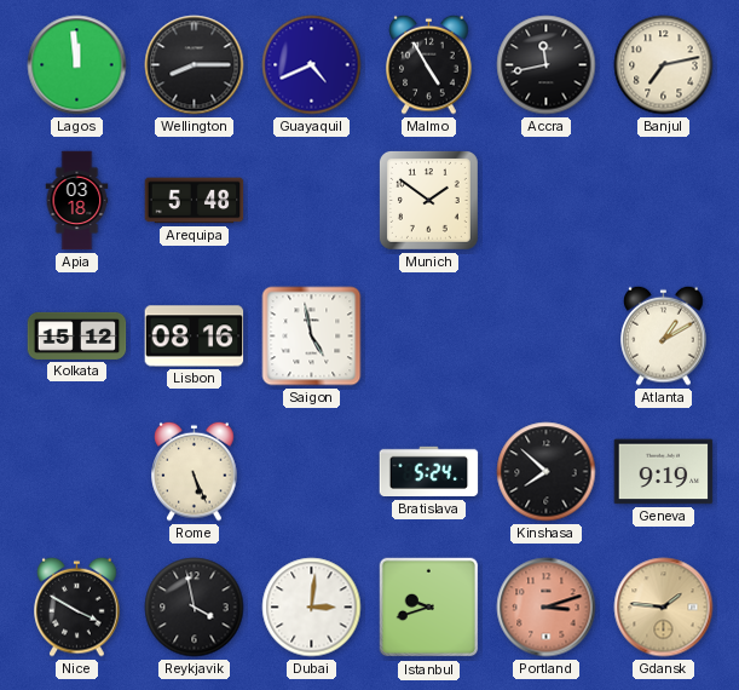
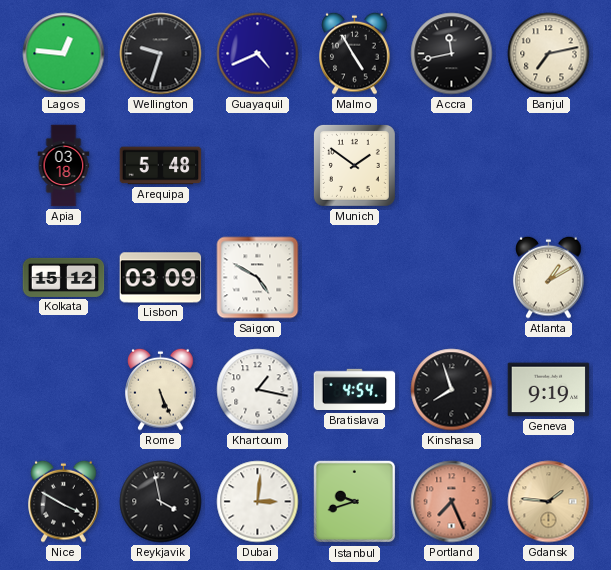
Lagos: 11:59 -> 12:46
Wellington: 8:15 -> 9:33
Lisbon: 08:16 -> 03:09
Saigon: 4:58 -> 4:50
Khartoum: none -> 1:17
Bratislava: 5:24 -> 4:54
Kinshasa: 7:52 -> 7:57
Portland: 3:12 -> 7:26
